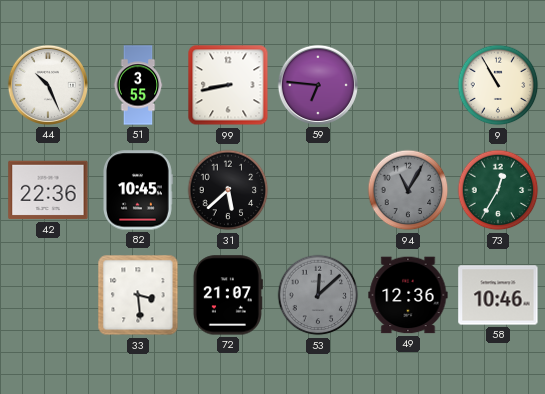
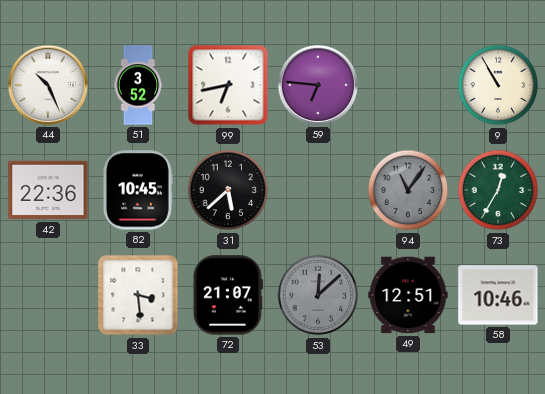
51: 3:55 -> 3:52
99: 8:43 -> 6:43
94: 11:05 -> 11:06
49: 12:36 -> 12:51
